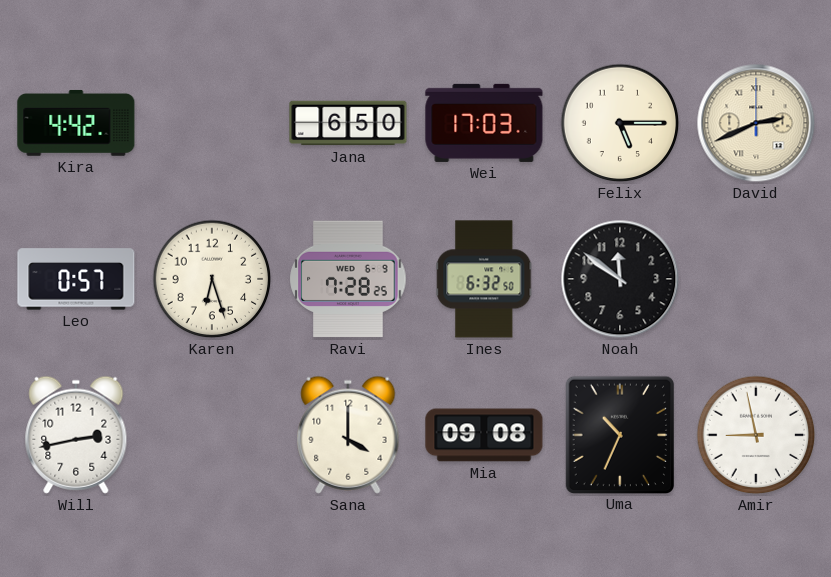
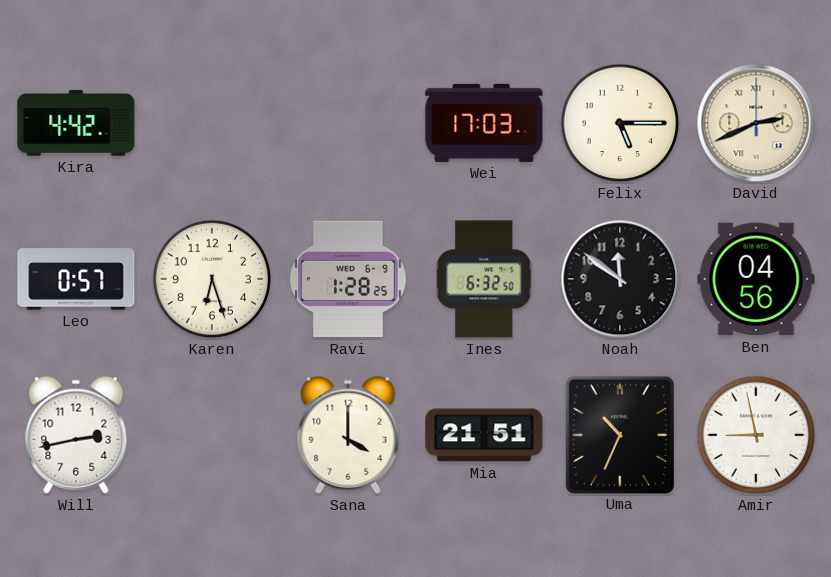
Jana: 6:50 -> none
Ravi: 7:28 -> 1:28
Ben: none -> 04:56
Mia: 09:08 -> 21:51
